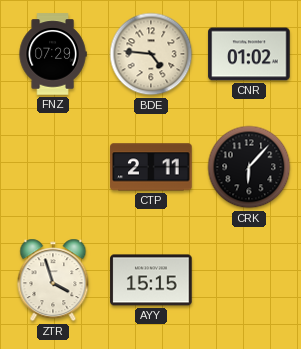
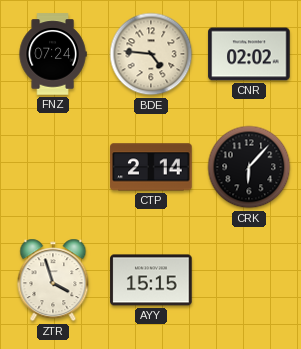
FNZ: 07:29 -> 07:24
CNR: 01:02 -> 02:02
CTP: 2:11 -> 2:14
